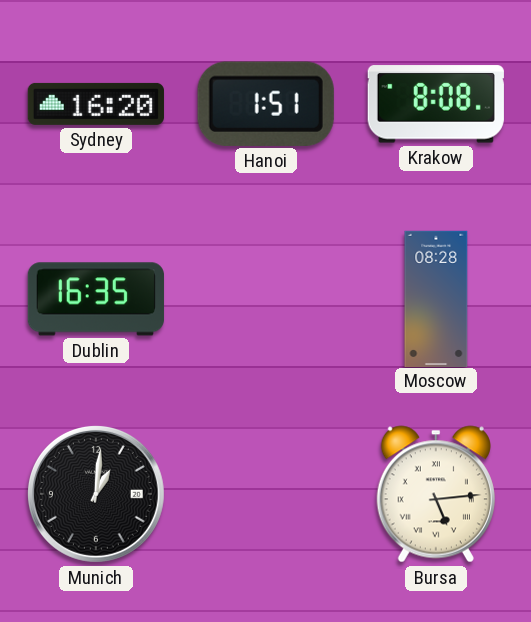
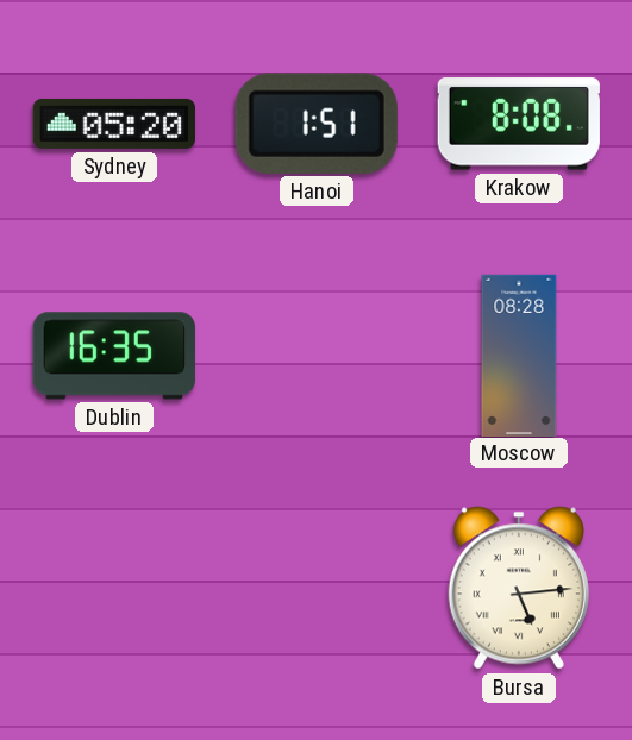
Sydney: 16:20 -> 05:20
Munich: 1:01 -> none
